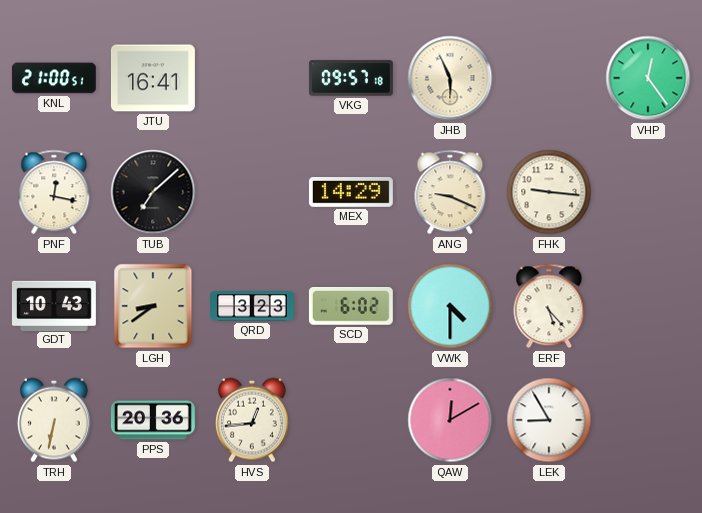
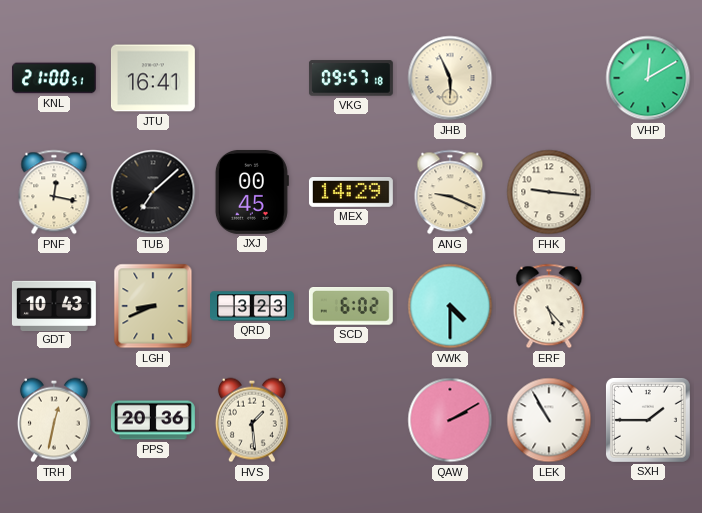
VHP: 12:24 -> 12:10
JXJ: none -> 00:45
LGH: 8:39 -> 8:41
TRH: 6:32 -> 12:32
HVS: 12:44 -> 1:29
QAW: 12:10 -> 2:10
LEK: 8:55 -> 10:55
SXH: none -> 1:45
